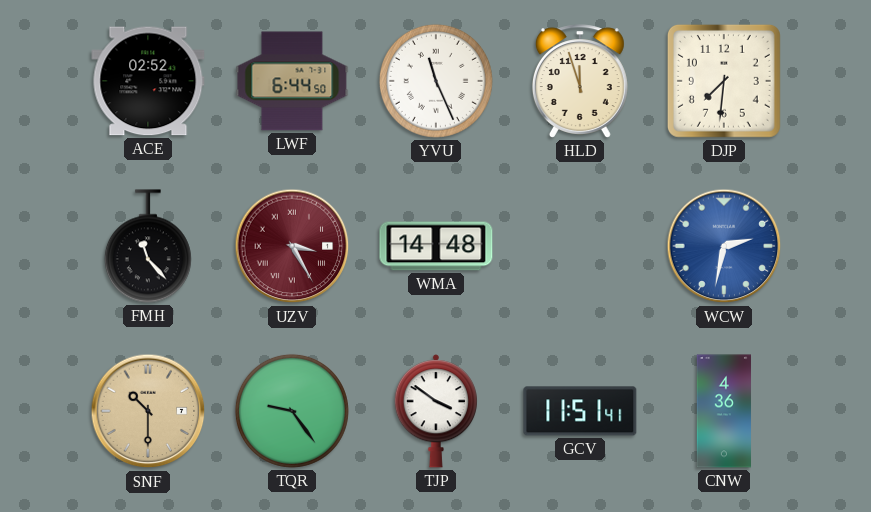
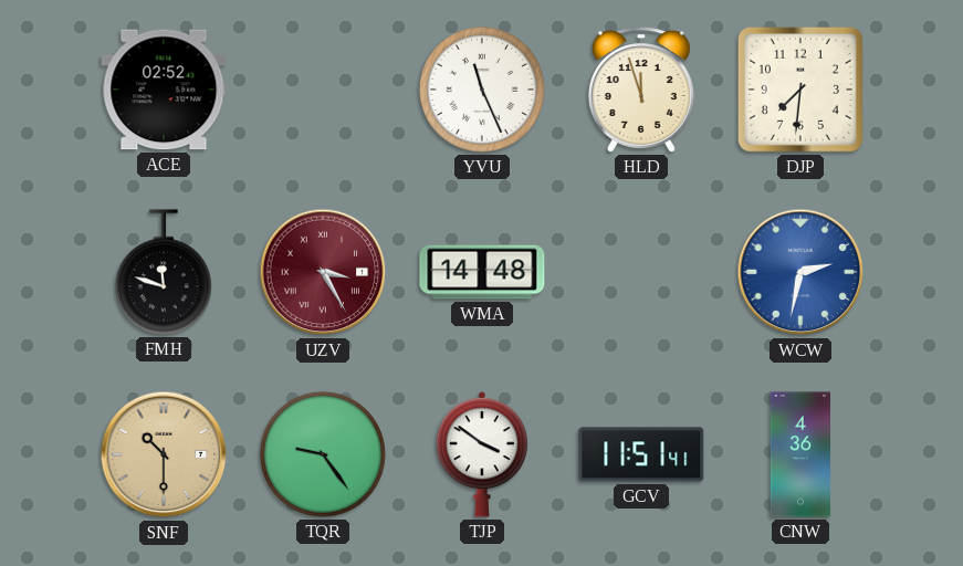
LWF: 6:44 -> none
FMH: 11:23 -> 11:48
